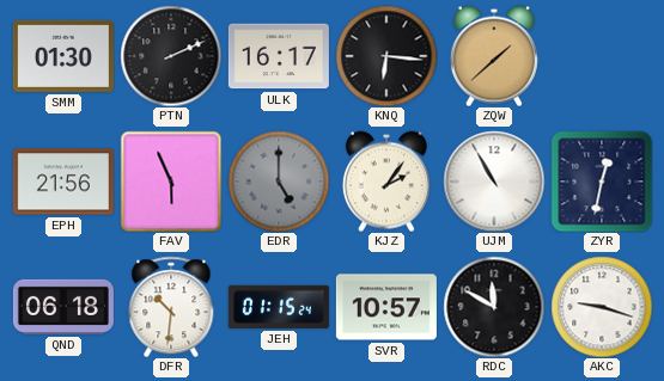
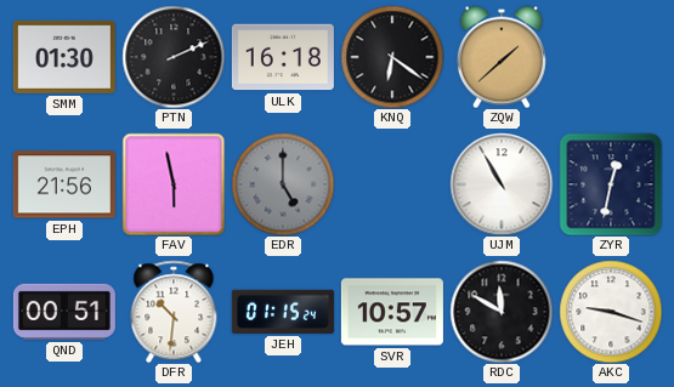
ULK: 16:17 -> 16:18
KNQ: 6:16 -> 6:21
FAV: 5:56 -> 5:58
KJZ: 2:06 -> none
QND: 06:18 -> 00:51
